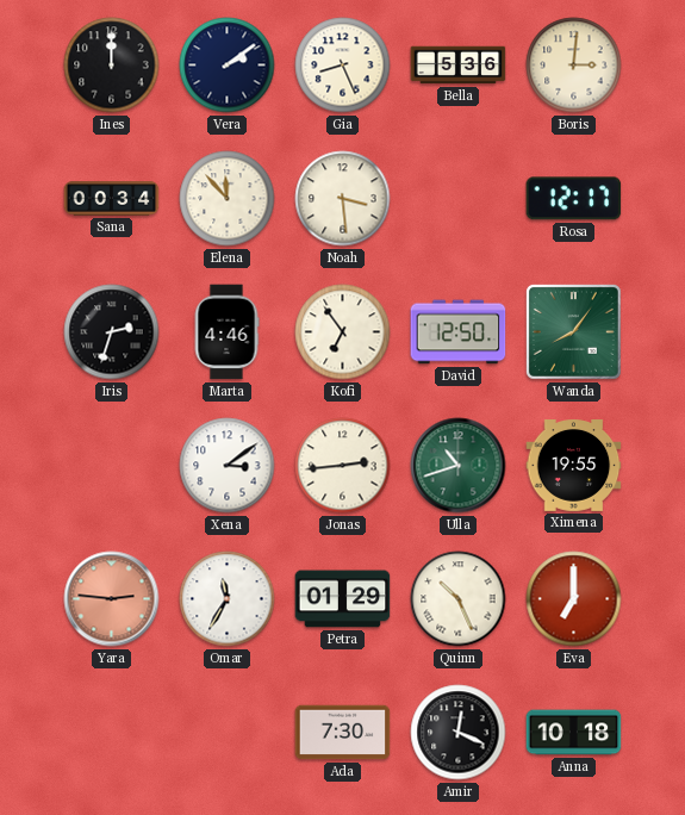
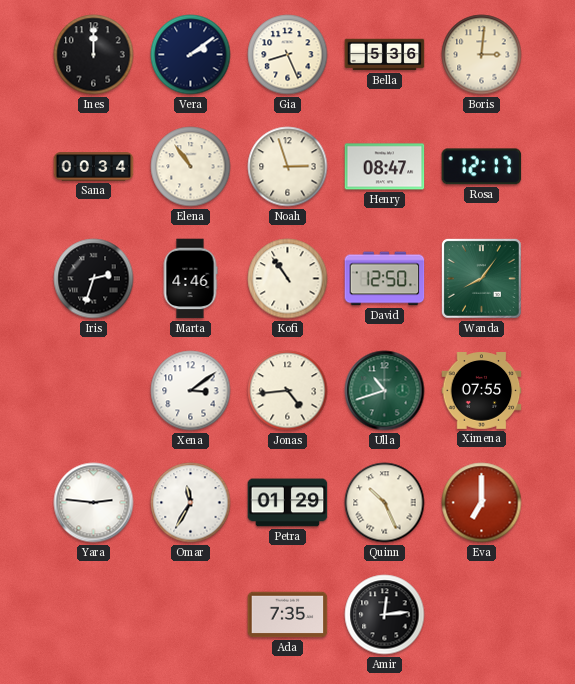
Elena: 11:53 -> 10:54
Noah: 3:29 -> 2:57
Henry: none -> 08:47
Kofi: 6:54 -> 10:54
Jonas: 2:44 -> 4:44
Ximena: 19:55 -> 07:55
Yara dial: salmon -> white
Ada: 7:30 -> 7:35
Amir: 12:19 -> 12:14
Anna: 10:18 -> none
